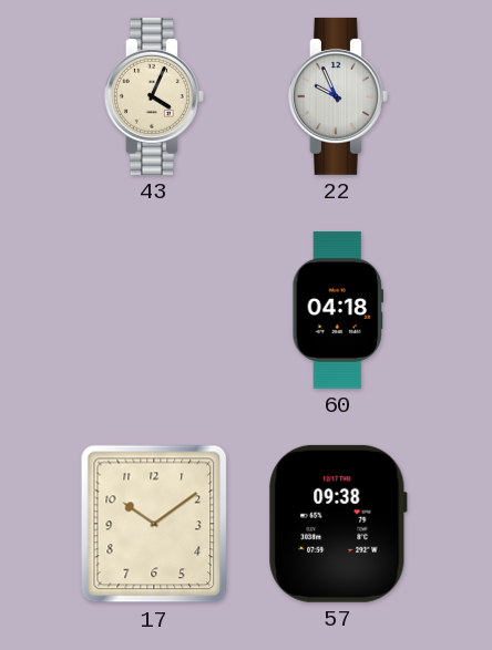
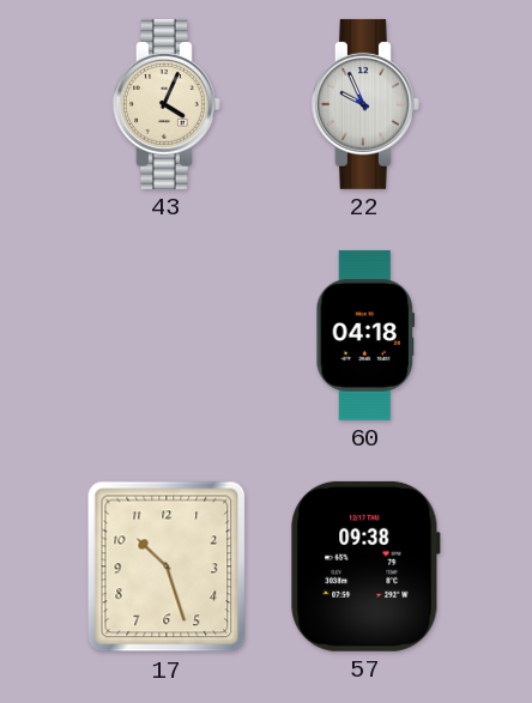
17: 10:09 -> 10:27
